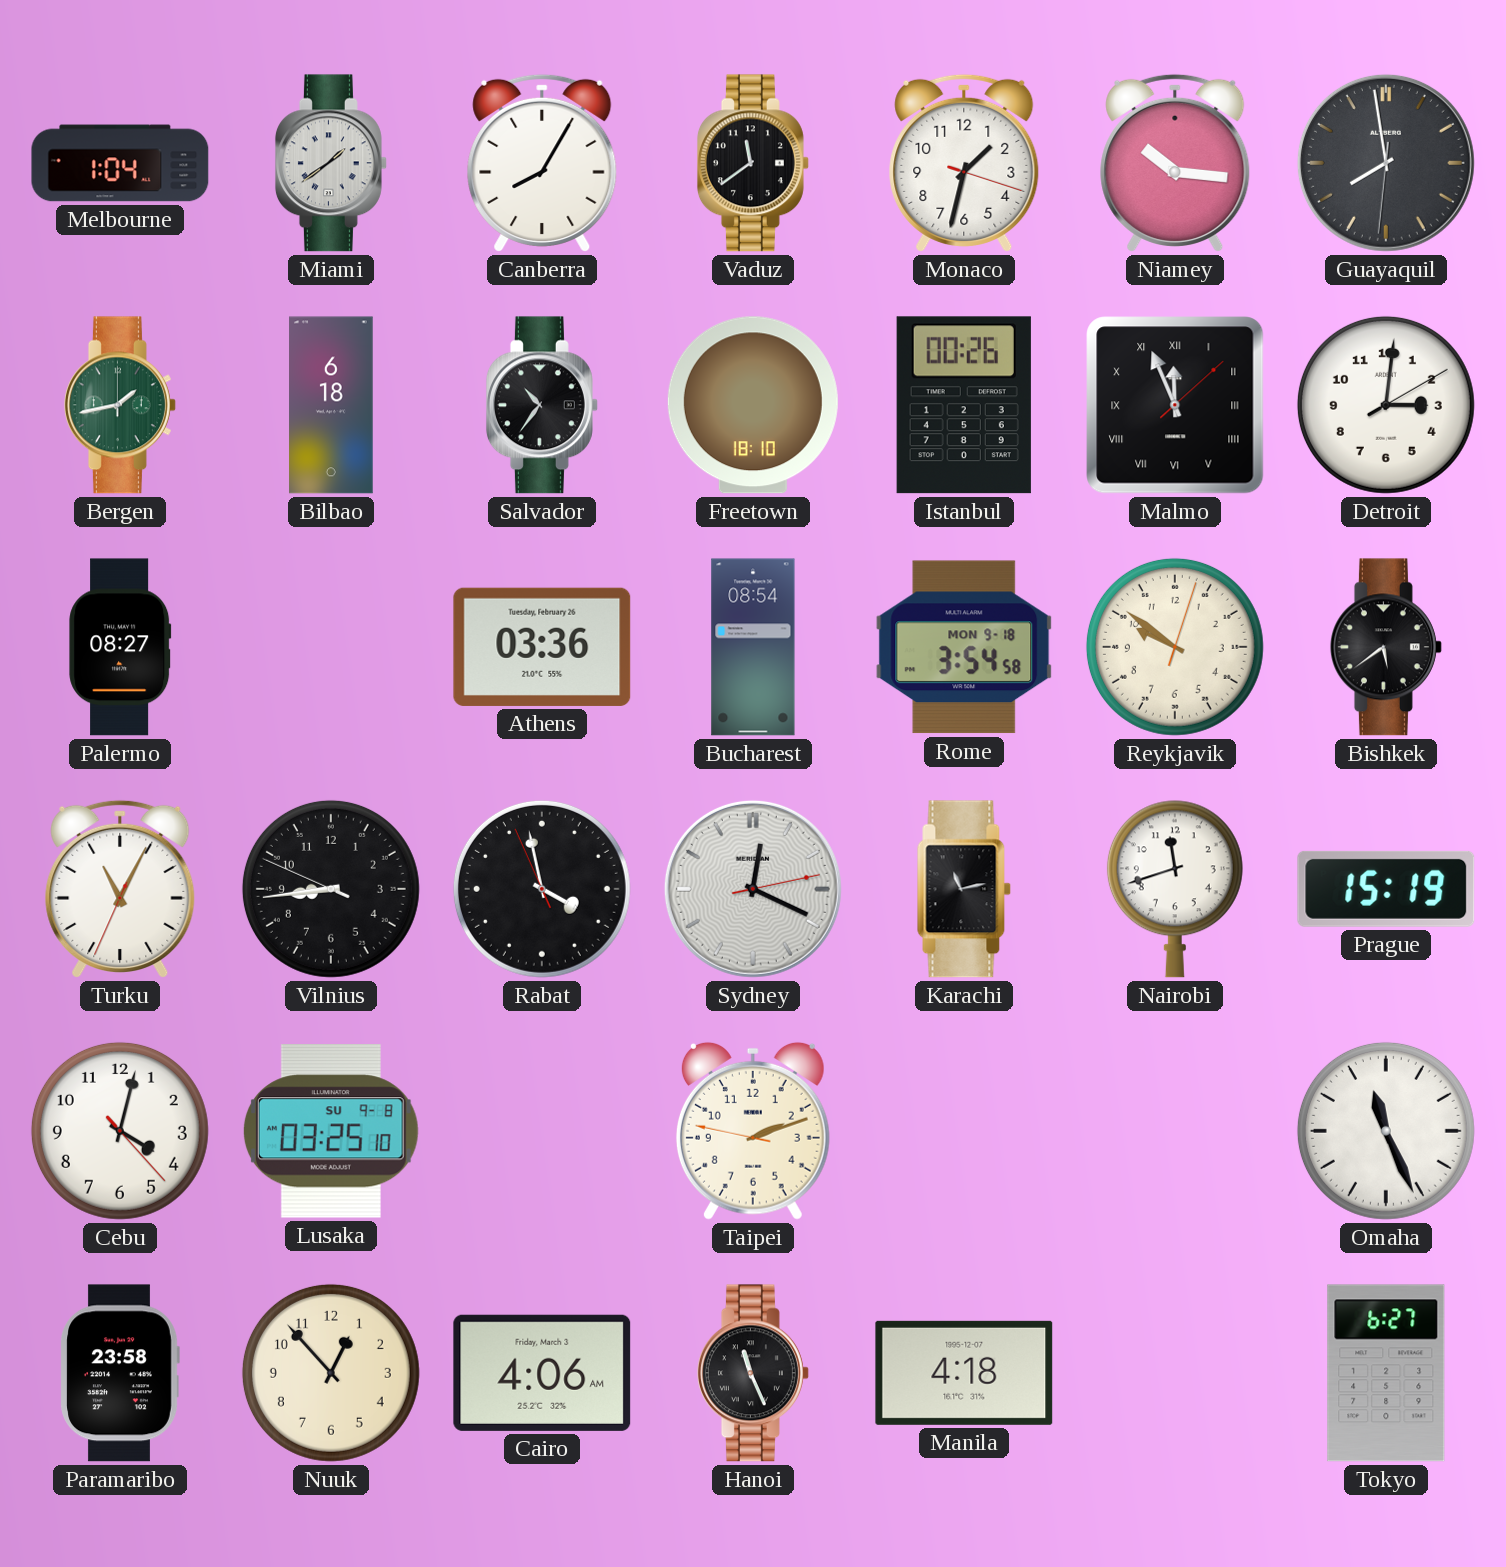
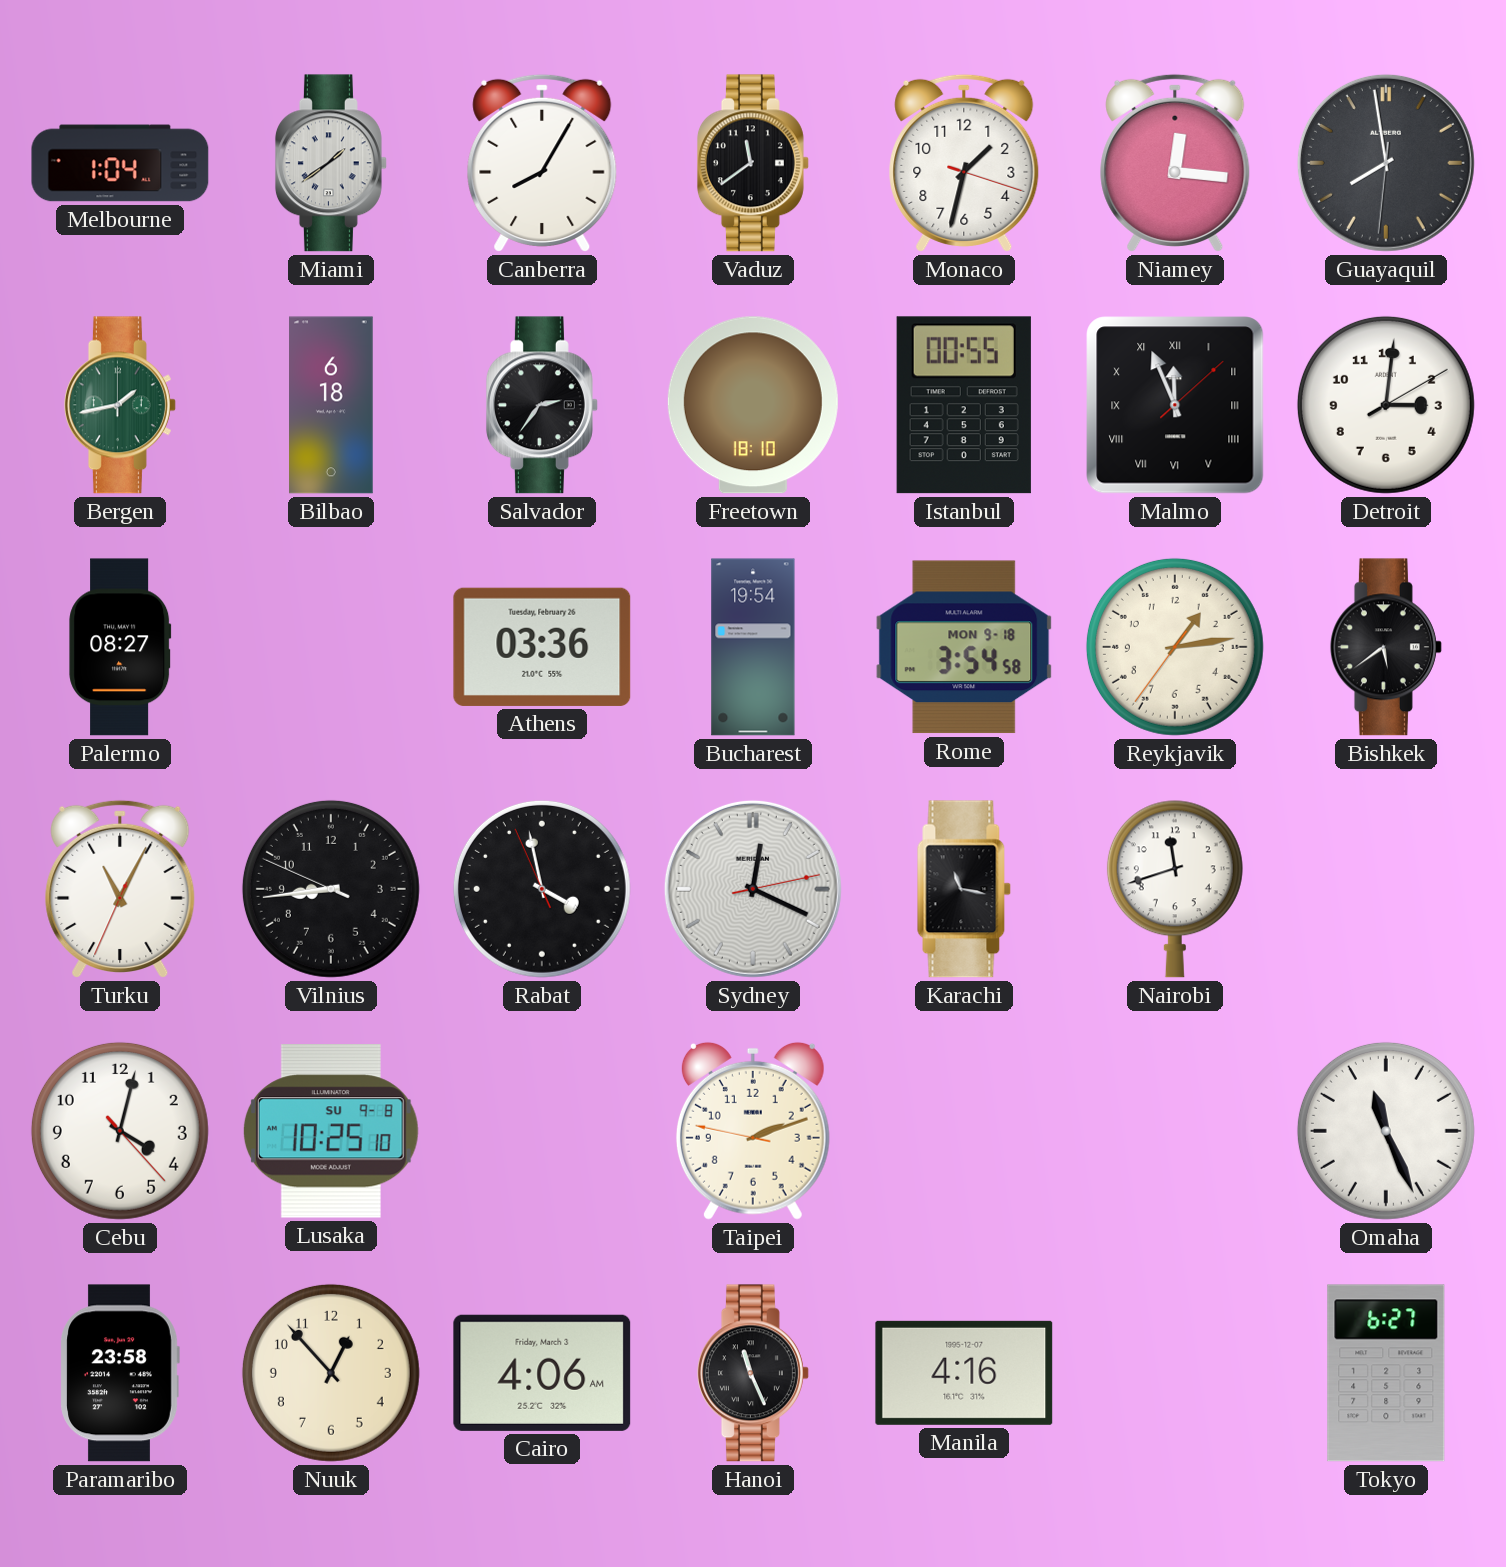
Niamey: 10:16 -> 12:16
Salvador: 10:36 -> 2:36
Istanbul: 00:26 -> 00:55
Bucharest: 08:54 -> 19:54
Reykjavik: 9:51 -> 1:13
Karachi: 11:13 -> 11:17
Prague: 15:19 -> none
Lusaka: 03:25 -> 10:25
Manila: 4:18 -> 4:16
